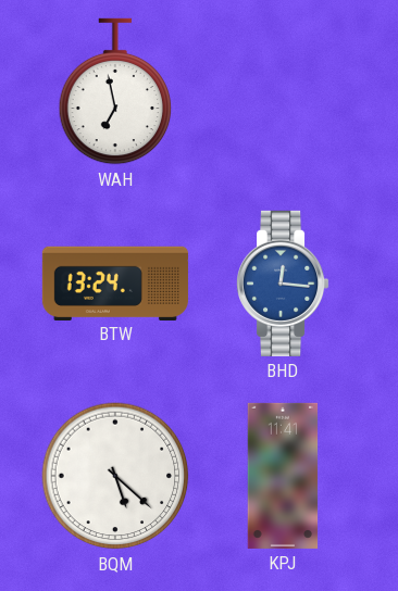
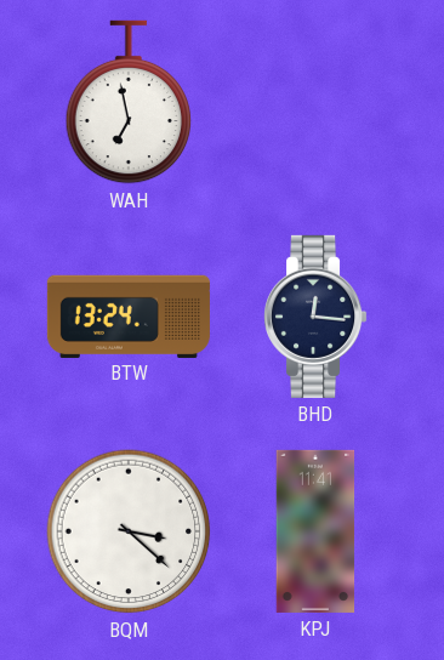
BHD dial: blue -> navy
BQM: 5:22 -> 3:22
